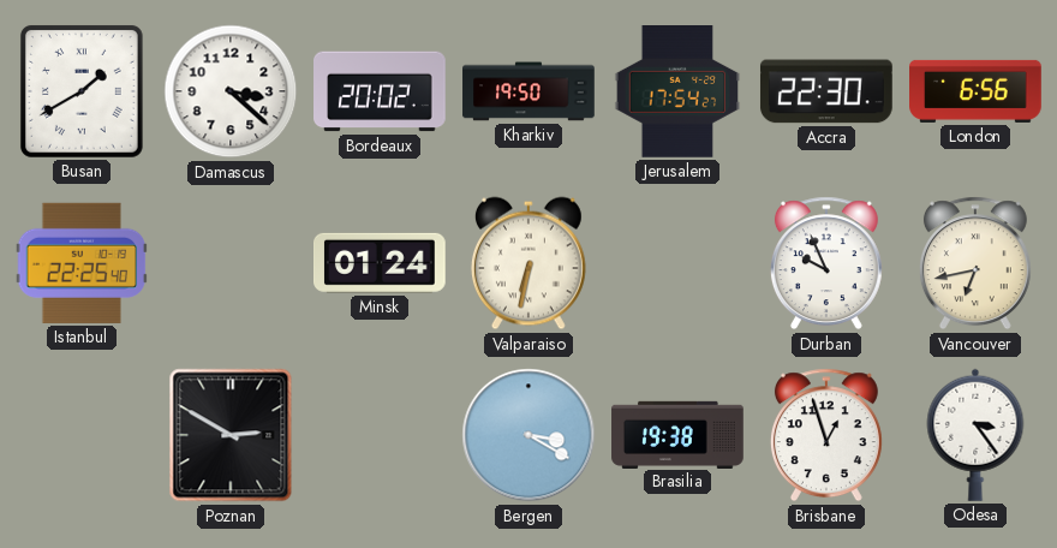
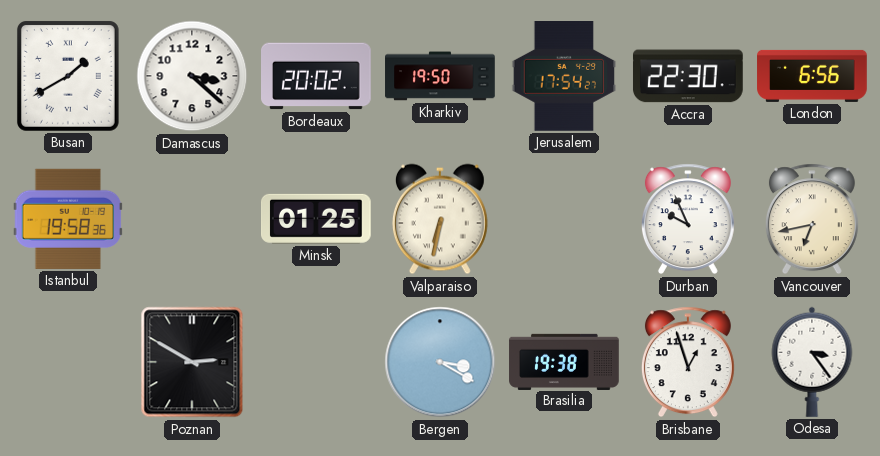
Istanbul: 22:25 -> 19:58
Minsk: 01:24 -> 01:25
